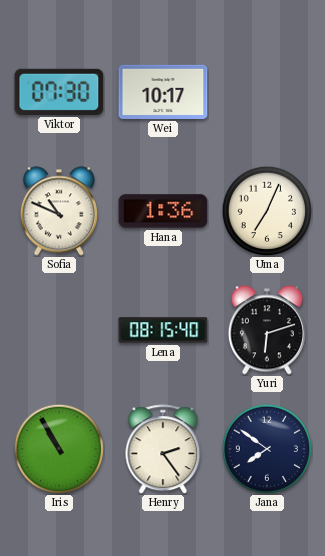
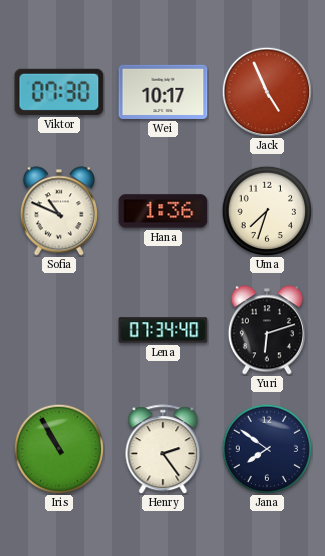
Jack: none -> 4:56
Uma: 7:04 -> 7:33
Lena: 08:15 -> 07:34
